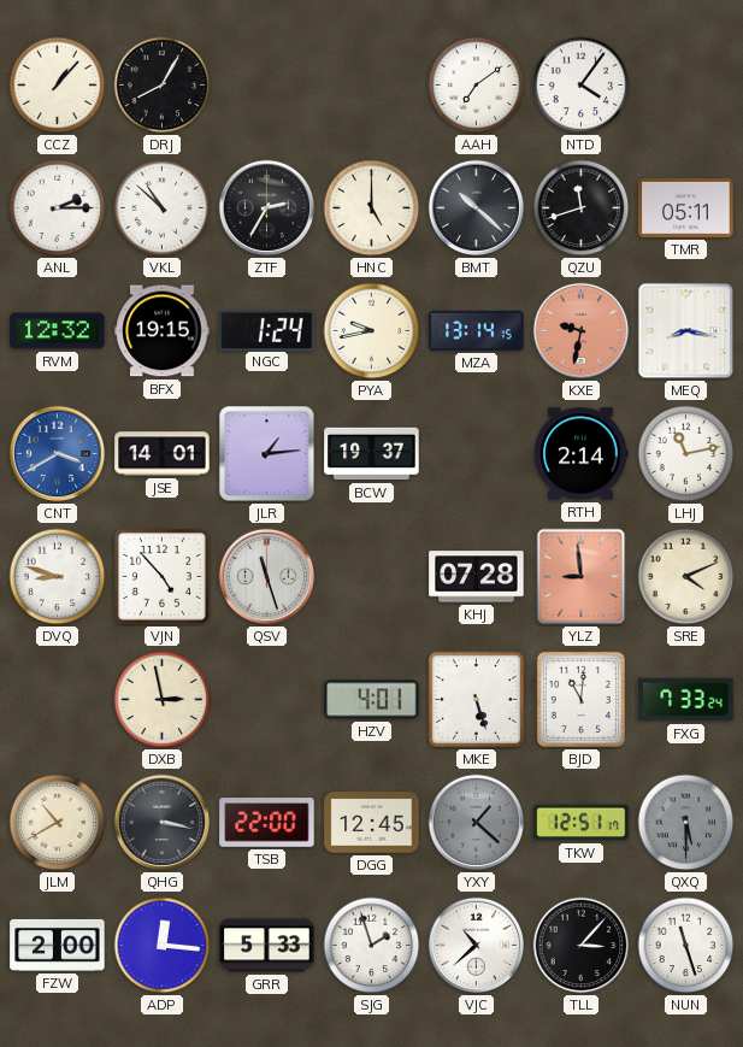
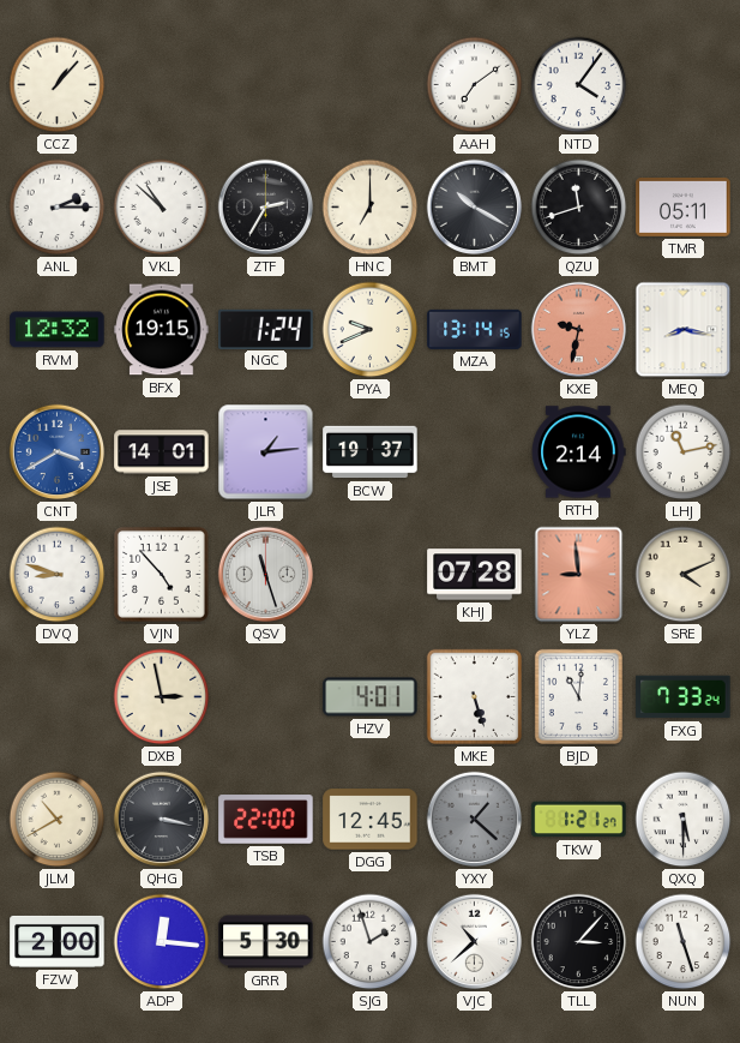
DRJ: 8:05 -> none
HNC: 5:00 -> 7:00
BMT: 10:22 -> 10:20
PYA: 9:43 -> 9:41
TKW: 12:51 -> 1:21
QXQ dial: grey -> white
GRR: 5:33 -> 5:30
